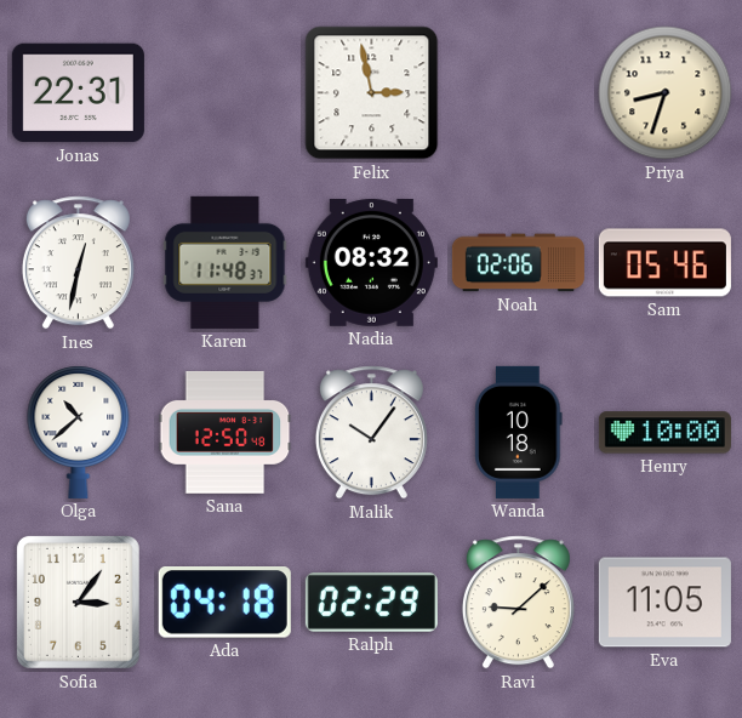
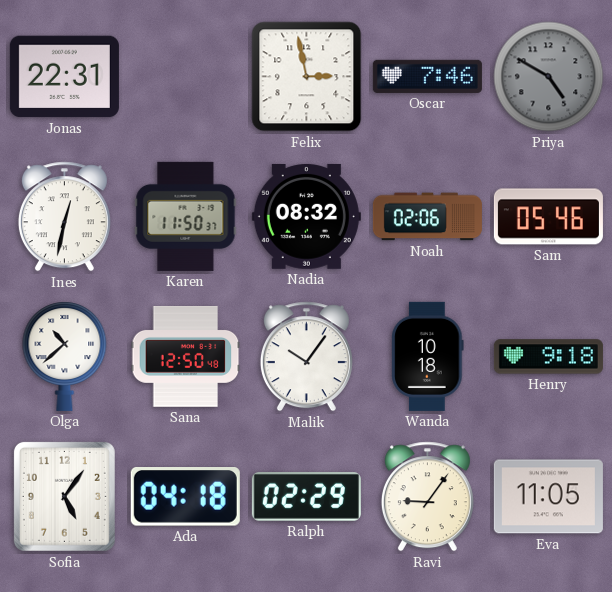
Oscar: none -> 7:46
Priya: 8:33 -> 4:50
Priya dial: cream -> grey
Karen: 11:48 -> 11:50
Henry: 10:00 -> 9:18
Sofia: 3:06 -> 5:06
Ravi: 9:08 -> 9:06
